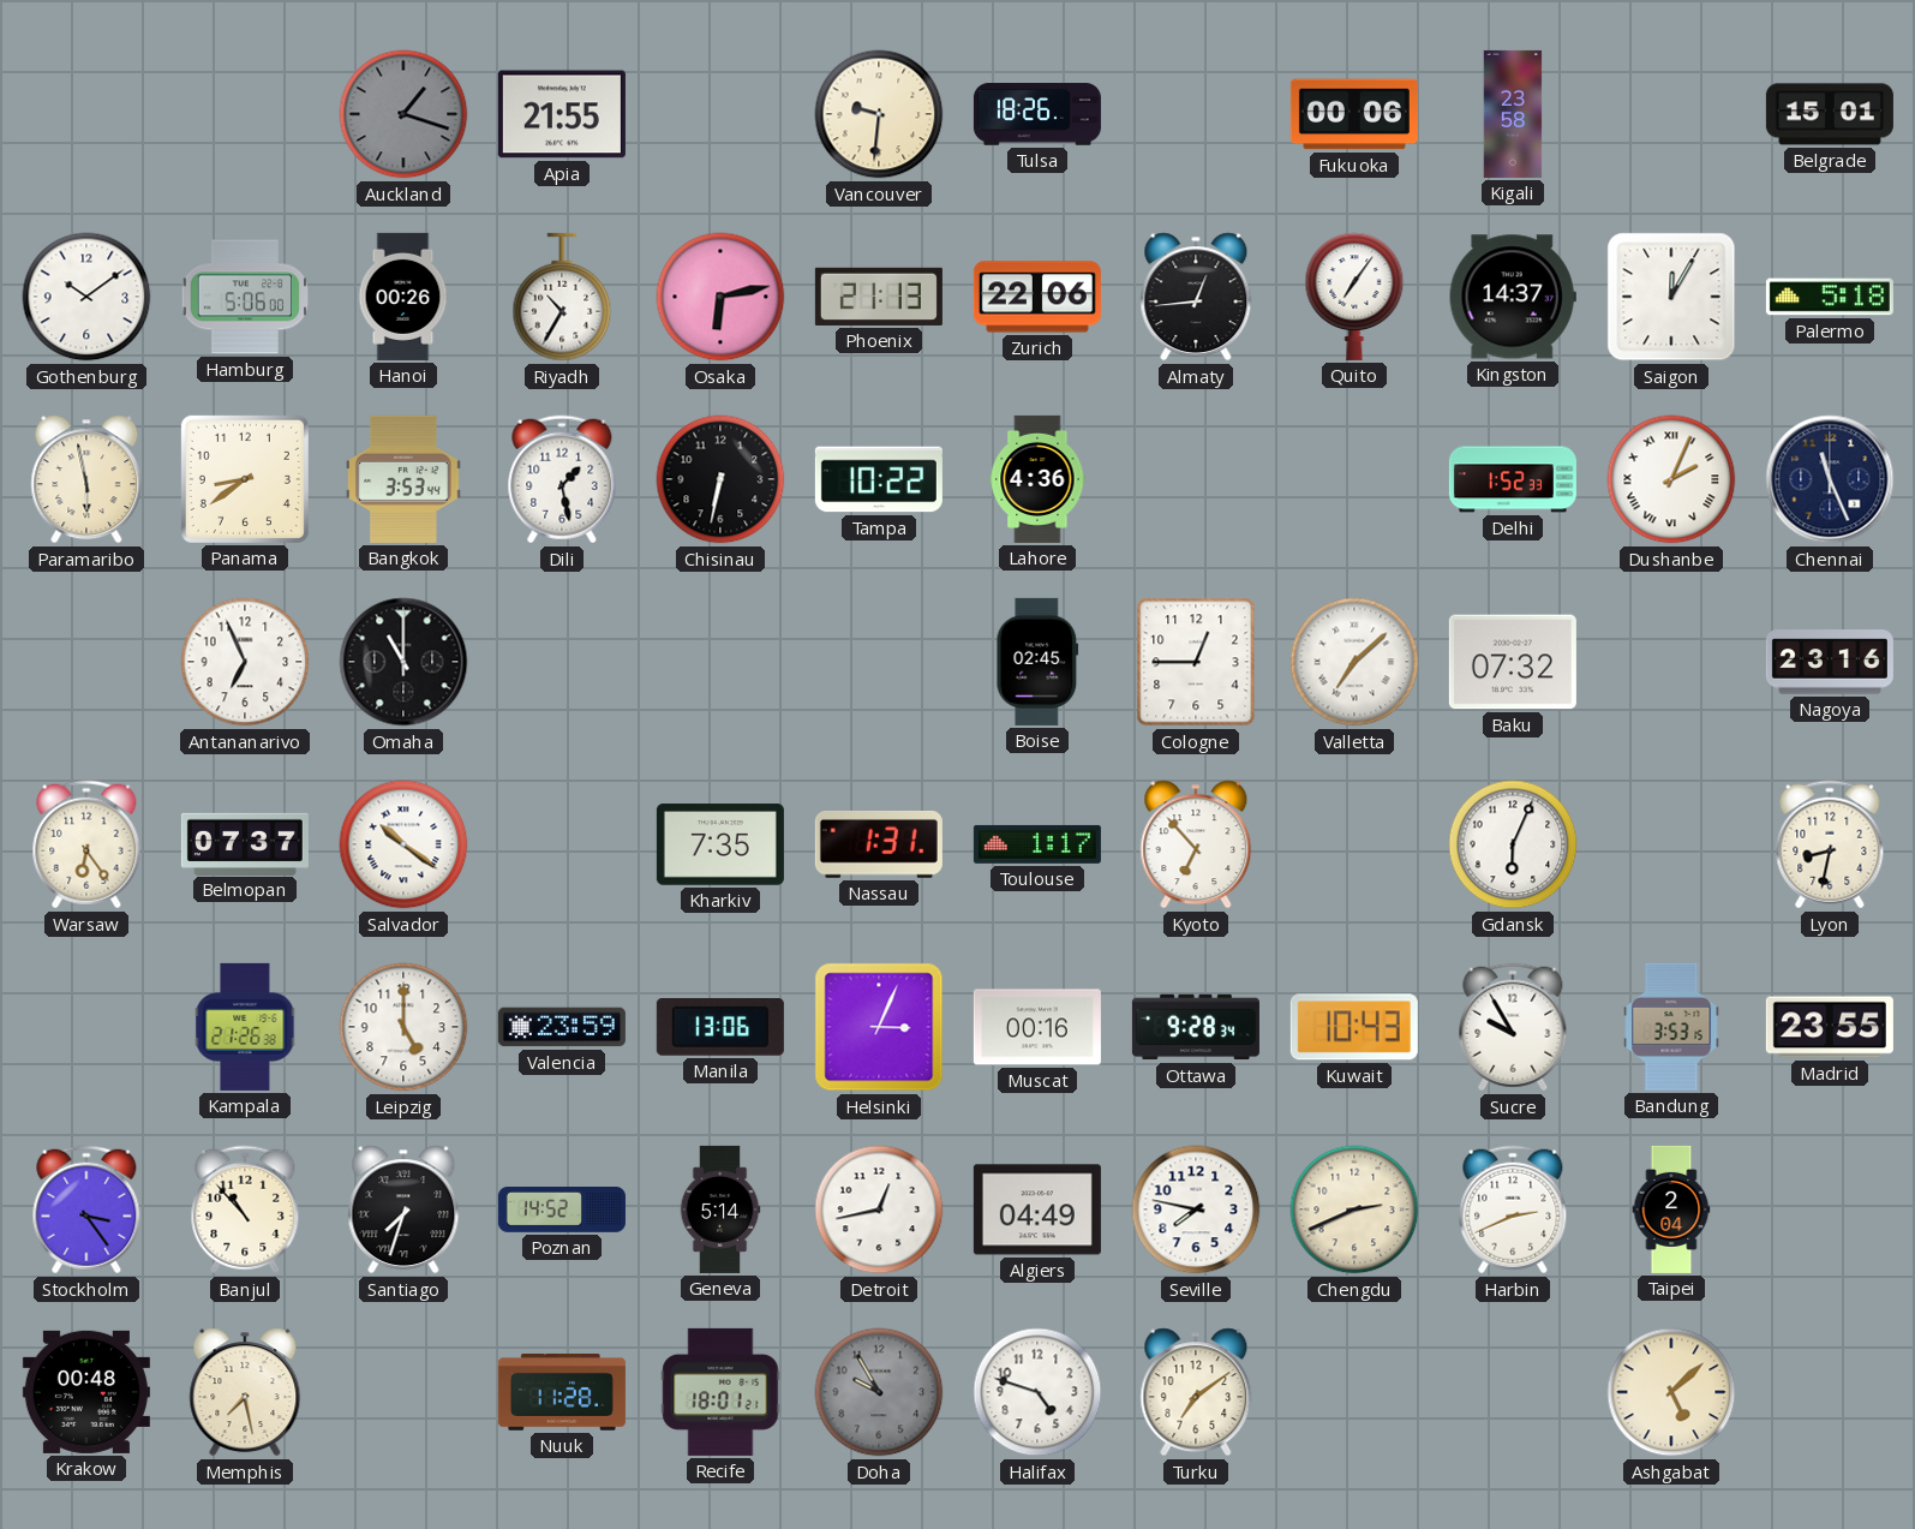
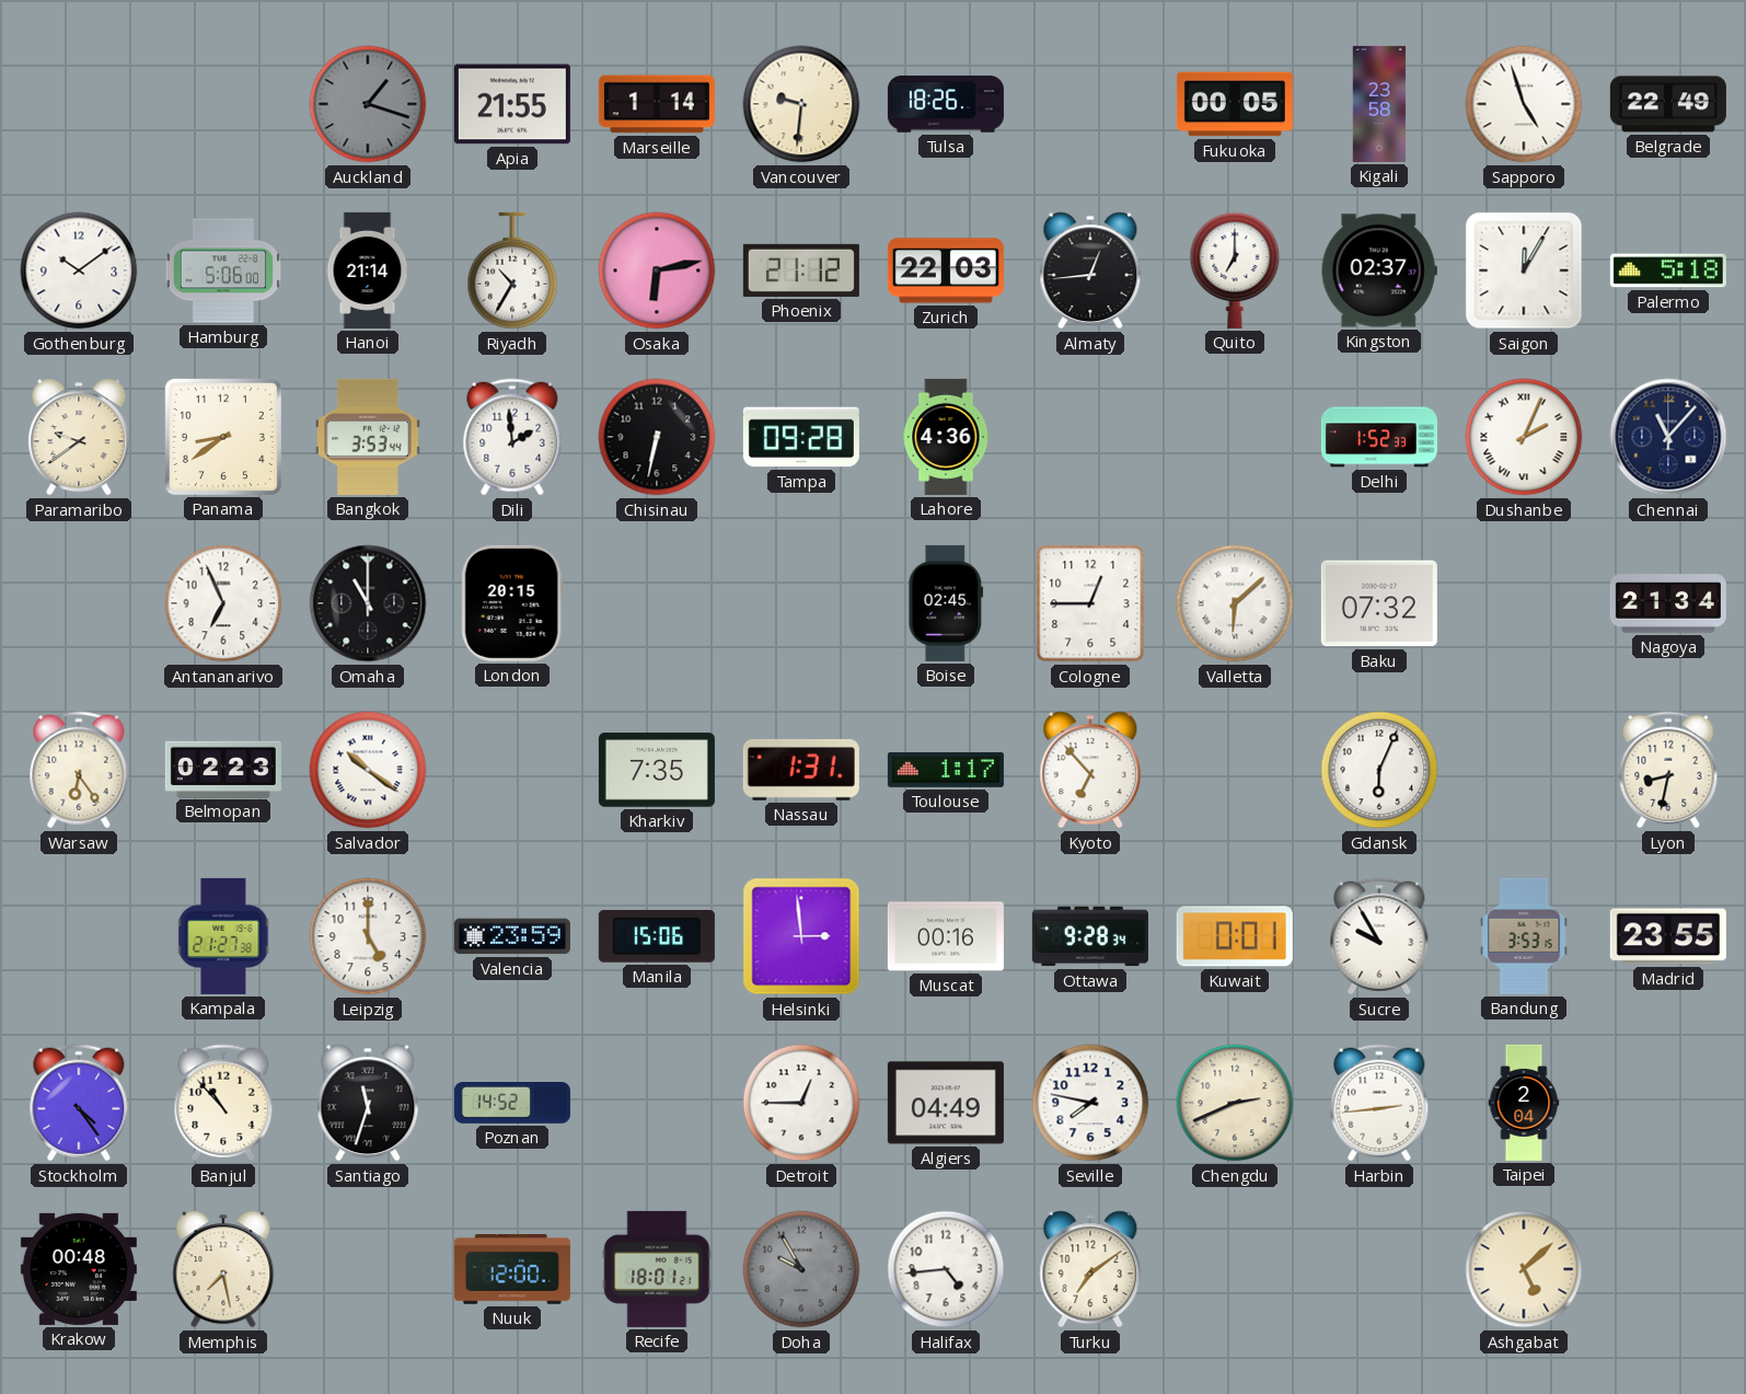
Marseille: none -> 1:14
Fukuoka: 00:06 -> 00:05
Sapporo: none -> 4:57
Belgrade: 15:01 -> 22:49
Hanoi: 00:26 -> 21:14
Phoenix: 21:13 -> 21:12
Zurich: 22:06 -> 22:03
Quito: 7:06 -> 7:00
Kingston: 14:37 -> 02:37
Paramaribo: 5:58 -> 9:39
Dili: 1:28 -> 1:59
Tampa: 10:22 -> 09:28
Chennai: 11:26 -> 11:07
London: none -> 20:15
Valletta: 7:08 -> 6:08
Nagoya: 23:16 -> 21:34
Belmopan: 07:37 -> 02:23
Kampala: 21:26 -> 21:27
Manila: 13:06 -> 15:06
Helsinki: 3:04 -> 2:59
Kuwait: 10:43 -> 0:01
Stockholm: 3:24 -> 4:24
Santiago: 7:33 -> 11:33
Geneva: 5:14 -> none
Detroit: 12:43 -> 12:45
Harbin: 2:41 -> 2:44
Nuuk: 11:28 -> 12:00
Halifax: 4:48 -> 4:44
